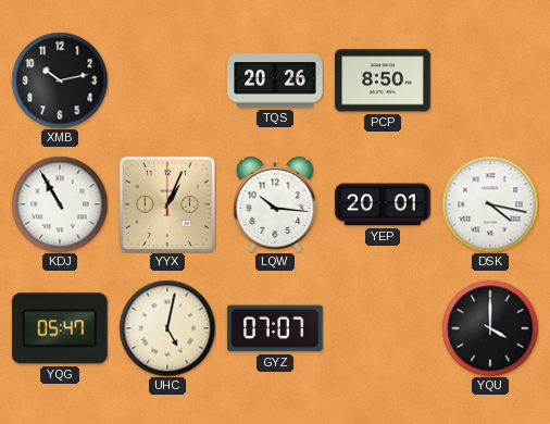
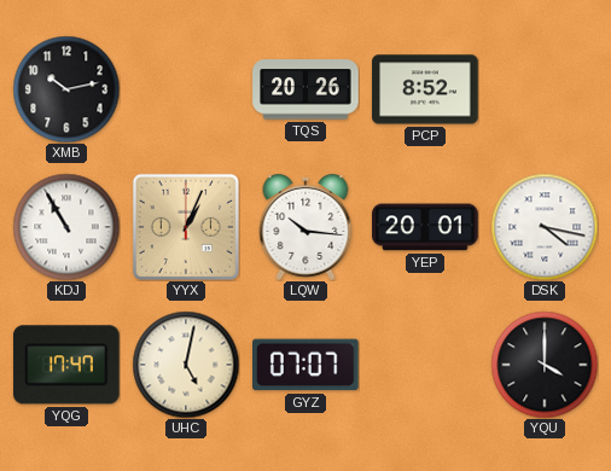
PCP: 8:50 -> 8:52
YQG: 05:47 -> 17:47
